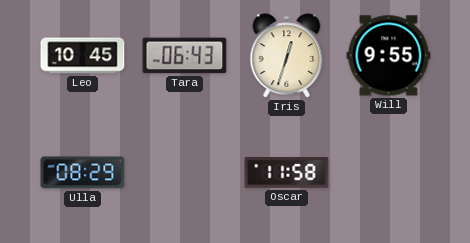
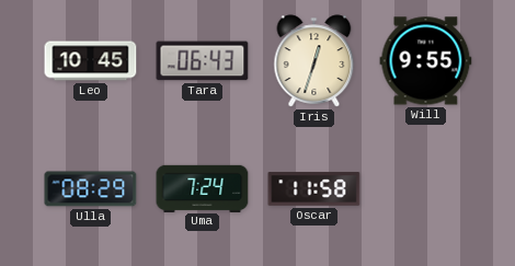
Uma: none -> 7:24
